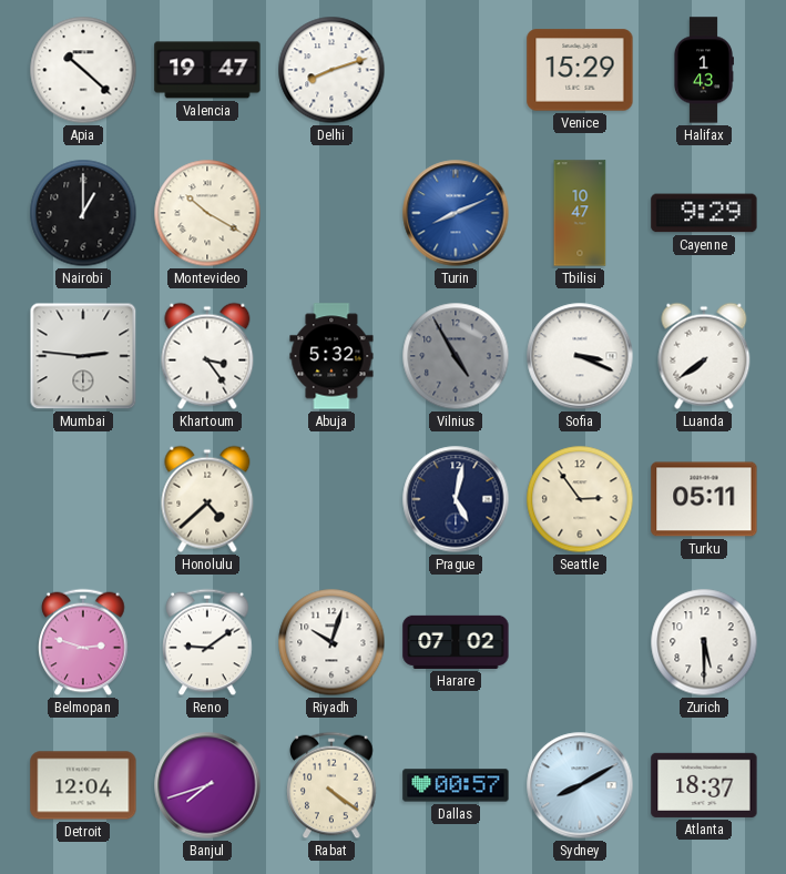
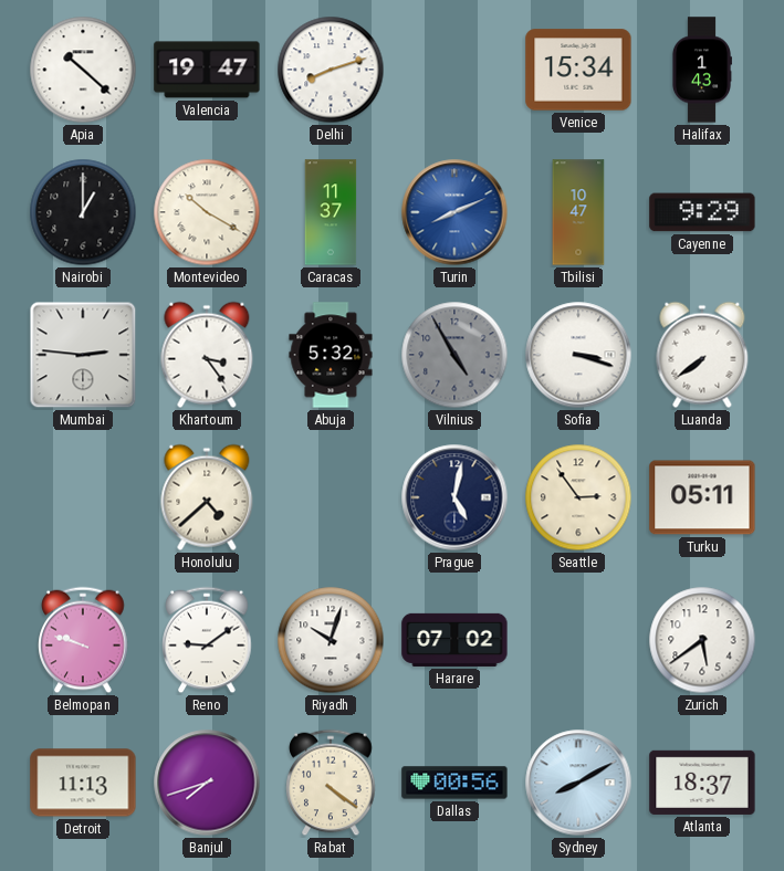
Venice: 15:29 -> 15:34
Caracas: none -> 11:37
Sofia: 3:19 -> 3:18
Belmopan: 2:48 -> 9:48
Zurich: 5:30 -> 5:39
Detroit: 12:04 -> 11:13
Dallas: 00:57 -> 00:56
